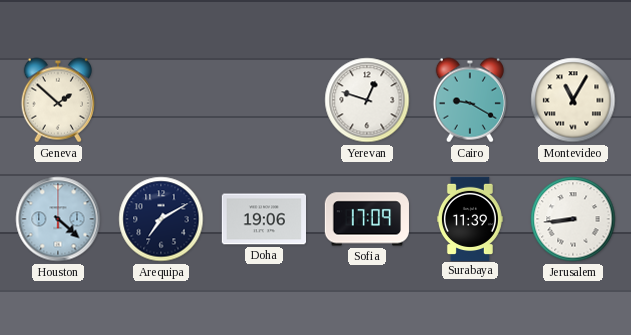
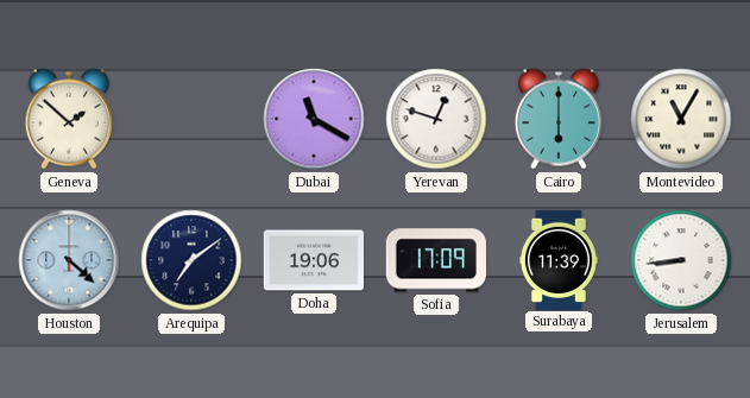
Dubai: none -> 11:20
Cairo: 9:20 -> 6:00
Arequipa: 7:10 -> 7:09
